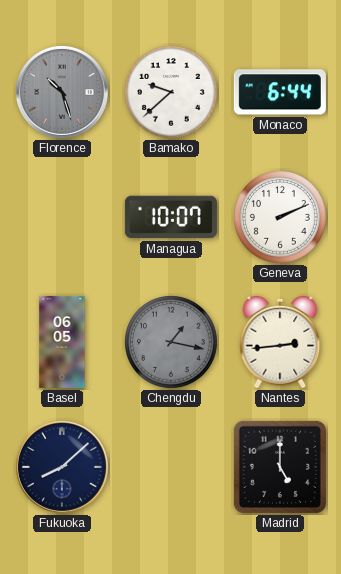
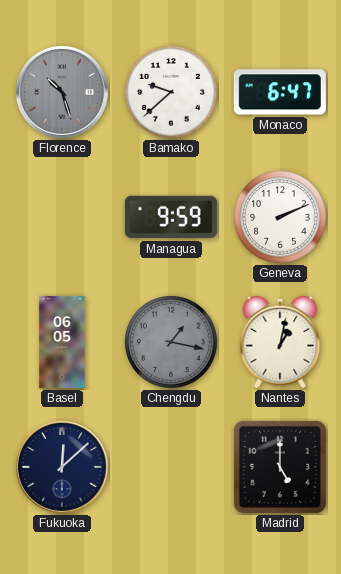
Monaco: 6:44 -> 6:47
Managua: 10:07 -> 9:59
Nantes: 2:44 -> 1:02
Fukuoka: 8:08 -> 12:08
